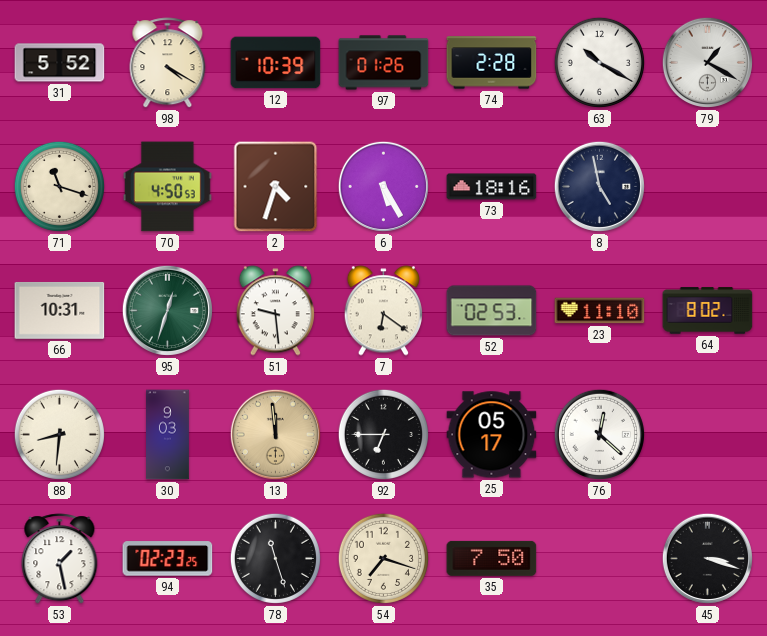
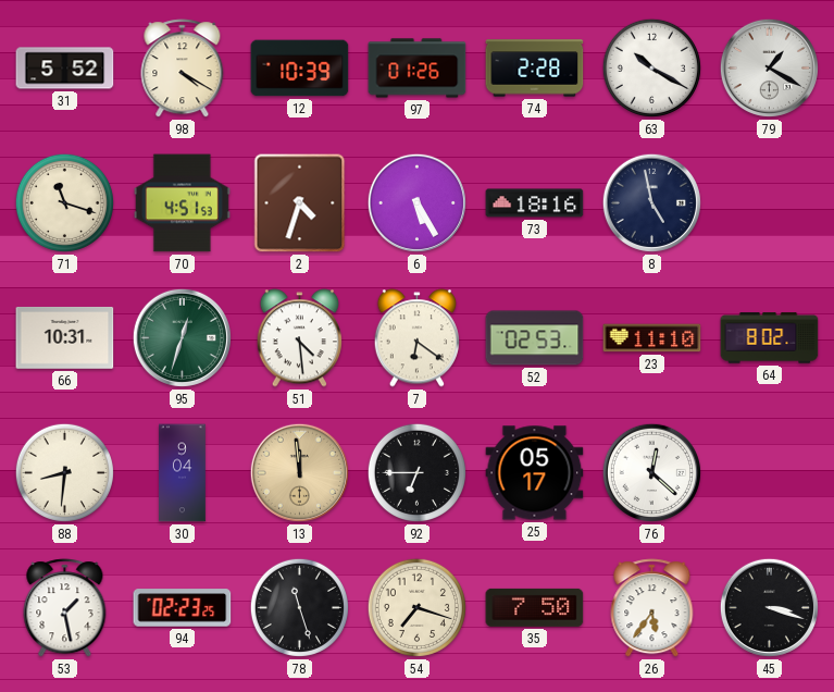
70: 4:50 -> 4:51
51: 9:29 -> 4:29
30: 9:03 -> 9:04
26: none -> 5:36
